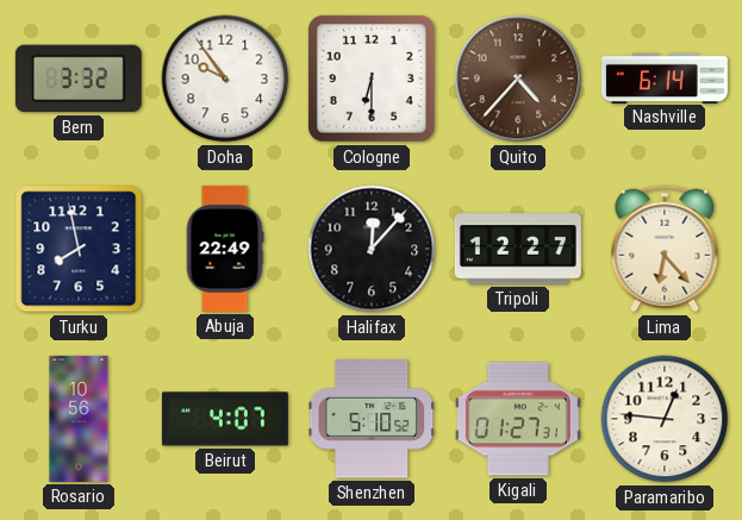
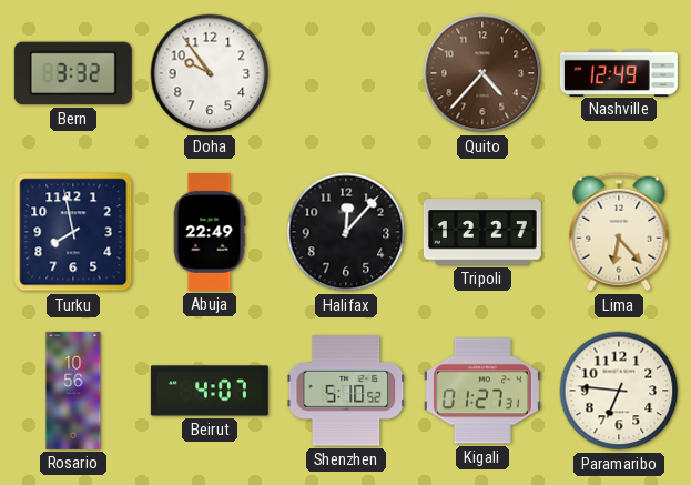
Cologne: 6:30 -> none
Nashville: 6:14 -> 12:49
Paramaribo: 12:46 -> 6:46
